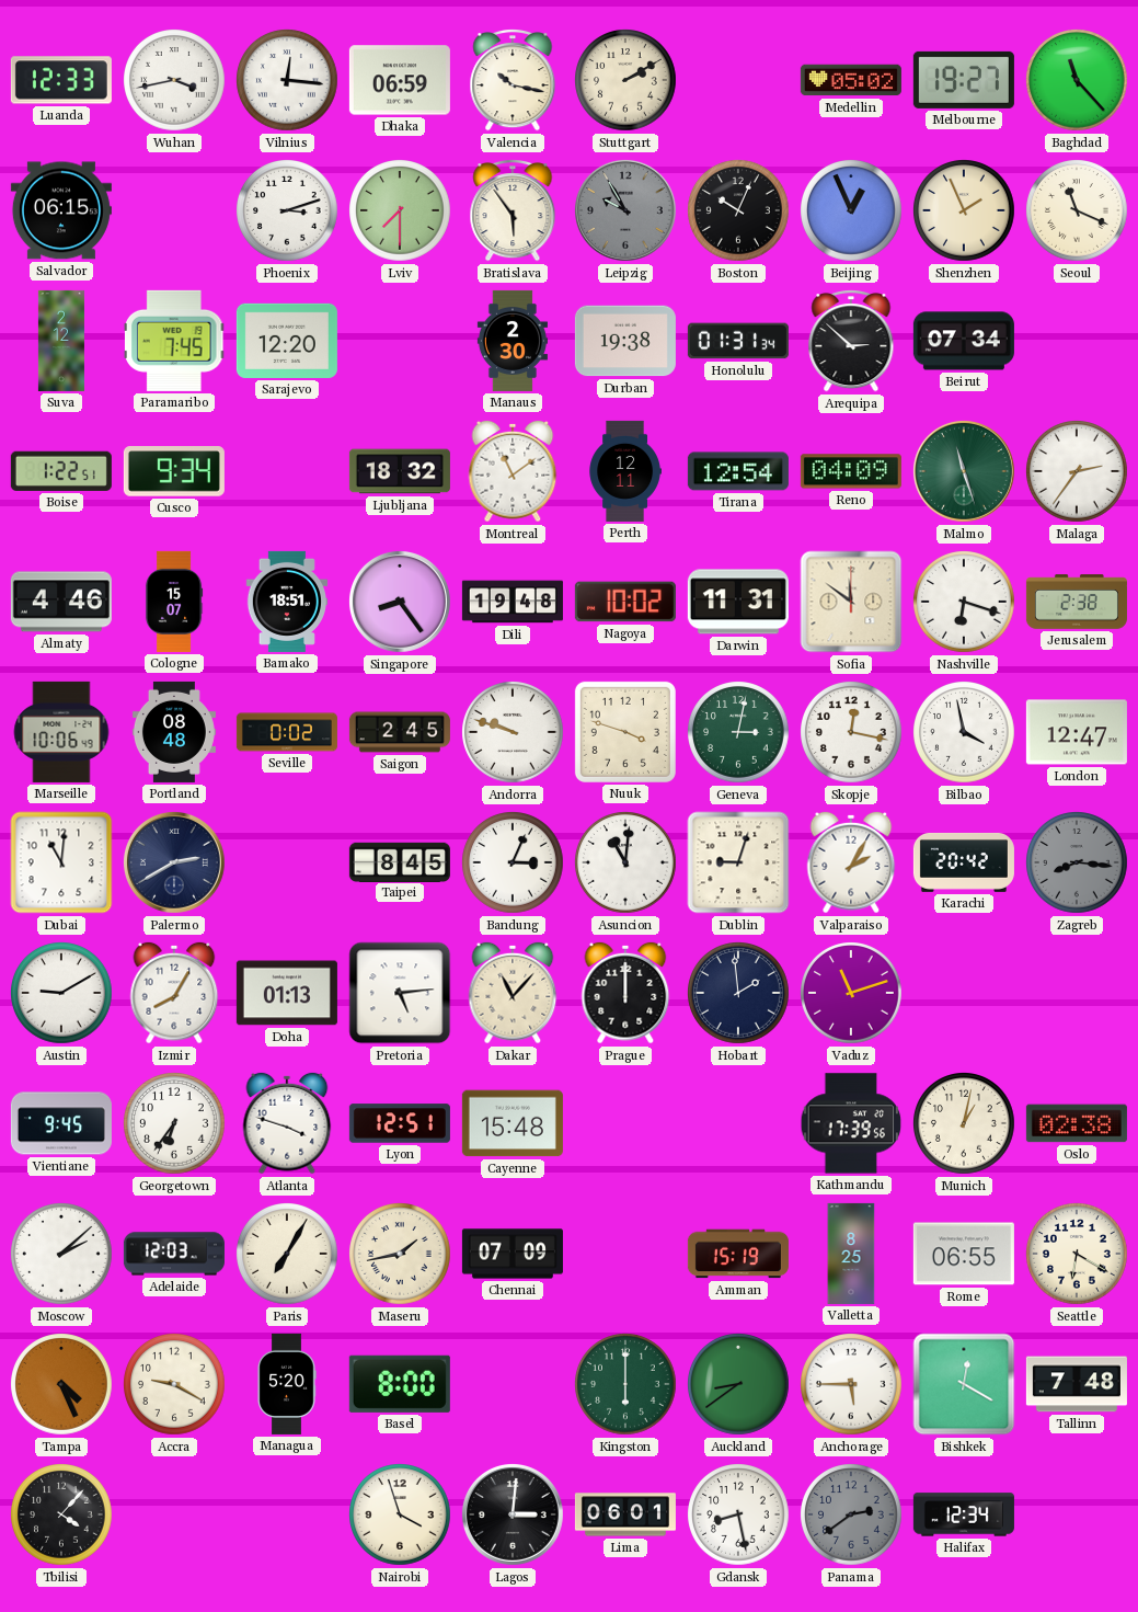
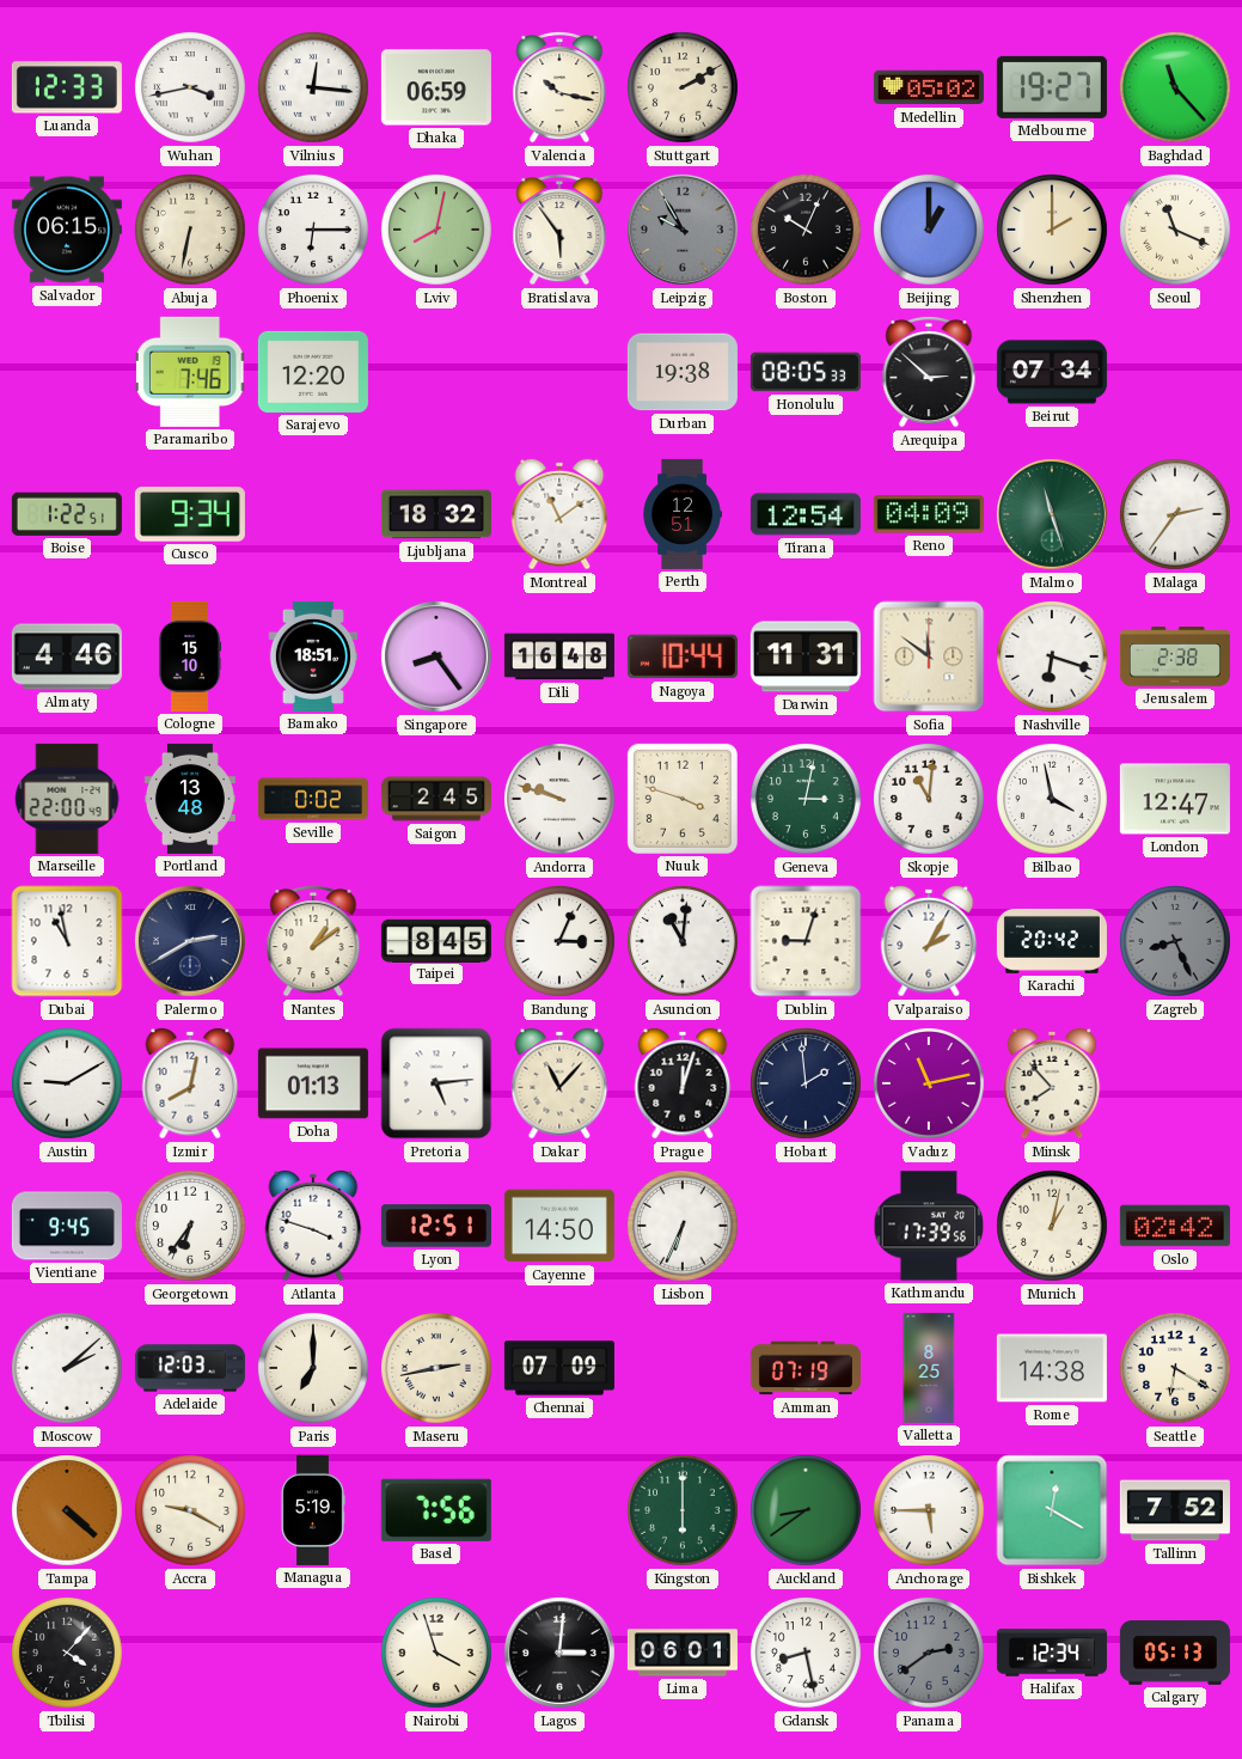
Abuja: none -> 6:32
Phoenix: 3:12 -> 6:15
Lviv: 7:30 -> 8:02
Beijing: 12:56 -> 1:00
Shenzhen: 1:56 -> 2:00
Suva: 2:12 -> none
Paramaribo: 7:45 -> 7:46
Manaus: 2:30 -> none
Honolulu: 01:31 -> 08:05
Perth: 12:11 -> 12:51
Cologne: 15:07 -> 15:10
Dili: 19:48 -> 16:48
Nagoya: 10:02 -> 10:44
Marseille: 10:06 -> 22:00
Portland: 08:48 -> 13:48
Skopje: 12:17 -> 11:01
Dubai: 11:01 -> 10:58
Nantes: none -> 1:09
Zagreb: 8:16 -> 8:26
Izmir: 8:05 -> 8:02
Prague: 12:00 -> 12:03
Vaduz: 11:12 -> 11:13
Minsk: none -> 7:53
Cayenne: 15:48 -> 14:50
Lisbon: none -> 6:34
Oslo: 02:38 -> 02:42
Paris: 7:05 -> 7:00
Maseru: 1:43 -> 2:43
Amman: 15:19 -> 07:19
Rome: 06:55 -> 14:38
Tampa: 4:26 -> 4:22
Managua: 5:20 -> 5:19
Basel: 8:00 -> 7:56
Tallinn: 7:48 -> 7:52
Calgary: none -> 05:13
